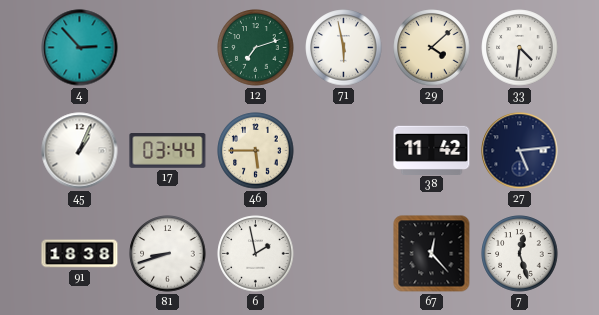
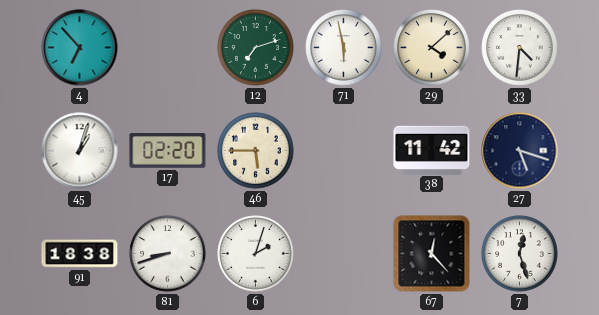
4: 2:53 -> 6:53
45: 1:04 -> 1:03
17: 03:44 -> 02:20
27: 5:14 -> 5:18
6: 1:58 -> 2:03
